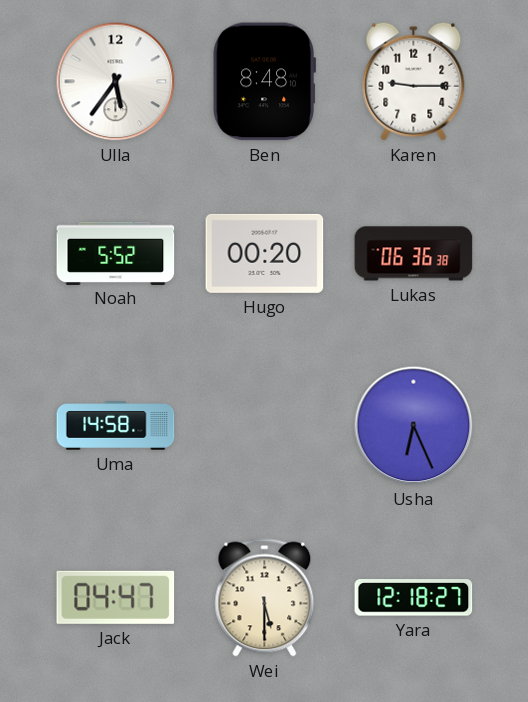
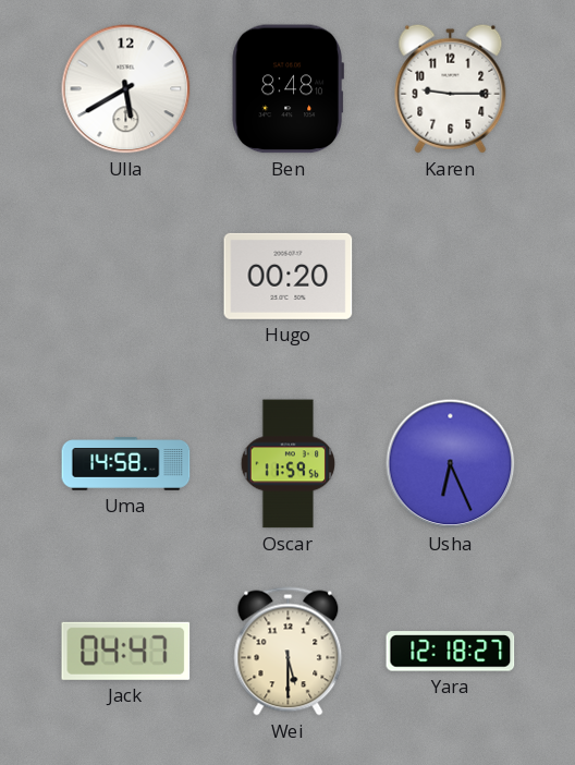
Ulla: 5:36 -> 5:40
Noah: 5:52 -> none
Lukas: 06:36 -> none
Oscar: none -> 11:59
